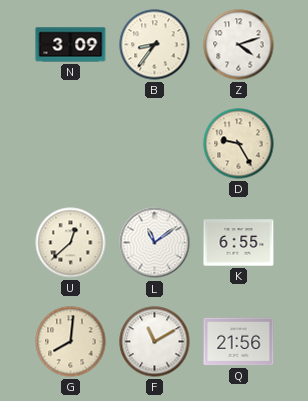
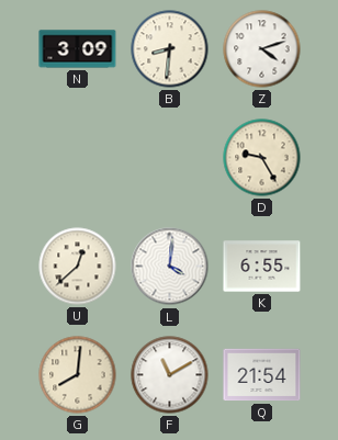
B: 8:36 -> 8:31
L: 11:09 -> 4:01
Q: 21:56 -> 21:54
